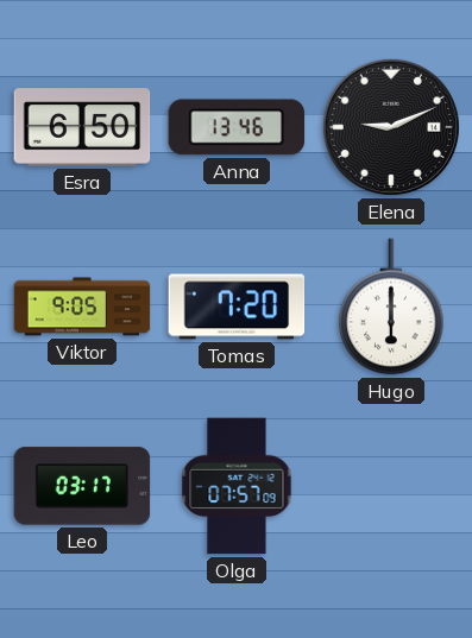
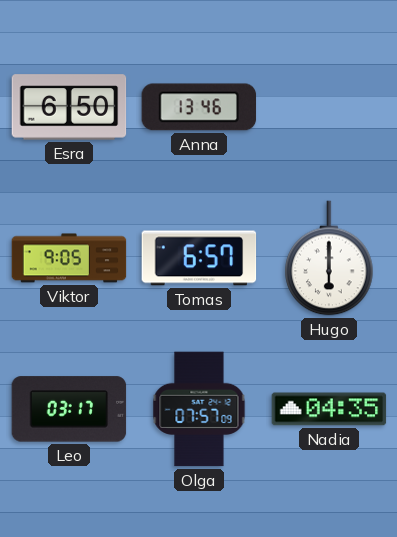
Elena: 9:11 -> none
Tomas: 7:20 -> 6:57
Nadia: none -> 04:35
